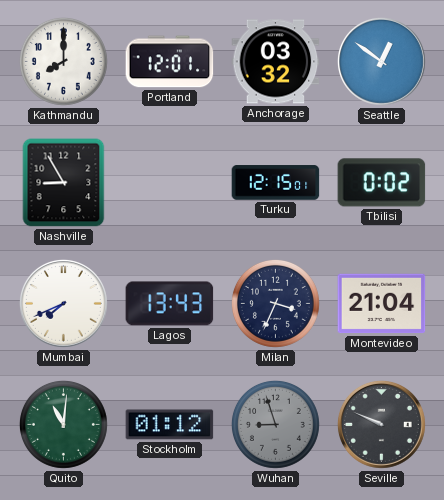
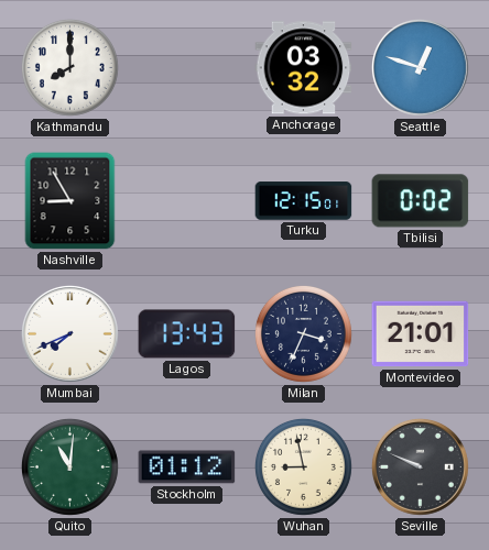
Portland: 12:01 -> none
Seattle: 12:51 -> 12:48
Montevideo: 21:04 -> 21:01
Wuhan: 8:57 -> 8:58
Wuhan dial: grey -> cream
